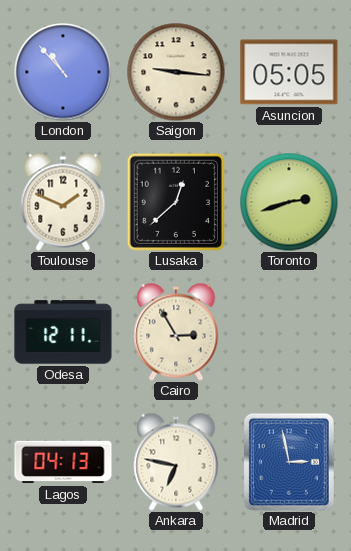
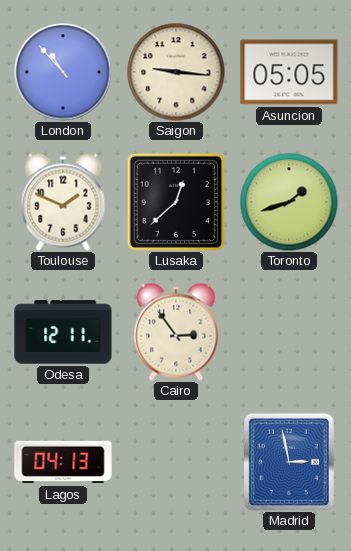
Toronto: 2:42 -> 1:42
Cairo: 2:55 -> 2:54
Ankara: 6:47 -> none
